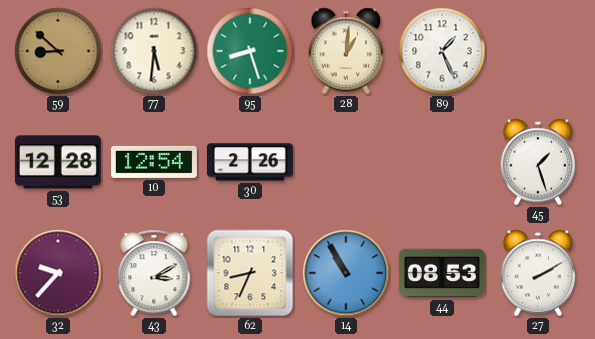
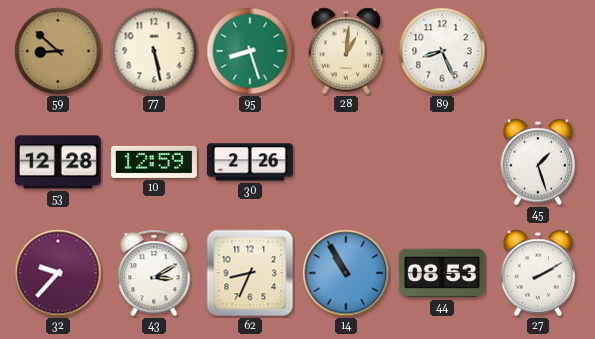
77: 5:31 -> 5:28
89: 1:26 -> 8:26
10: 12:54 -> 12:59
